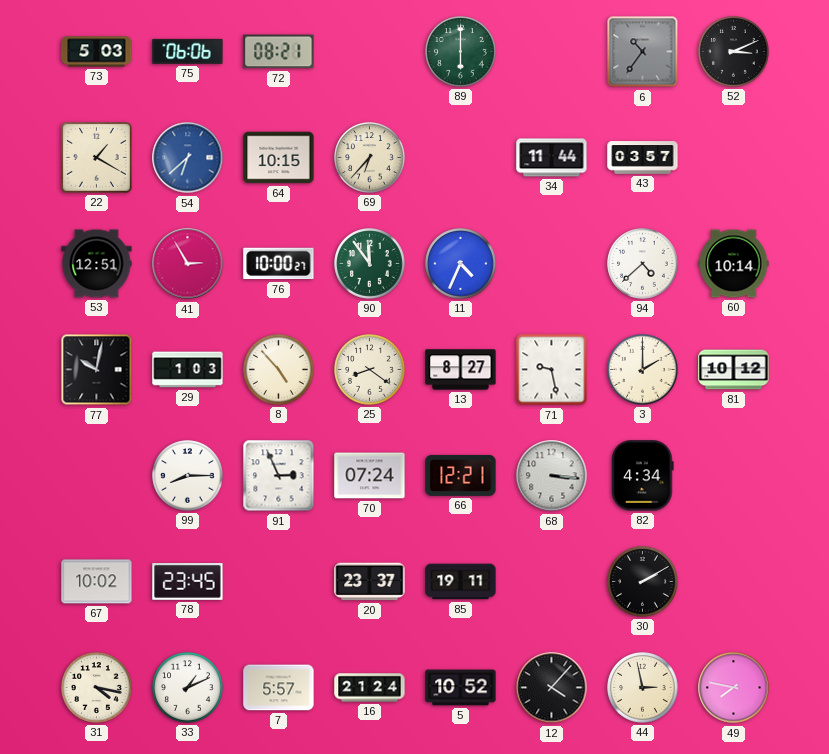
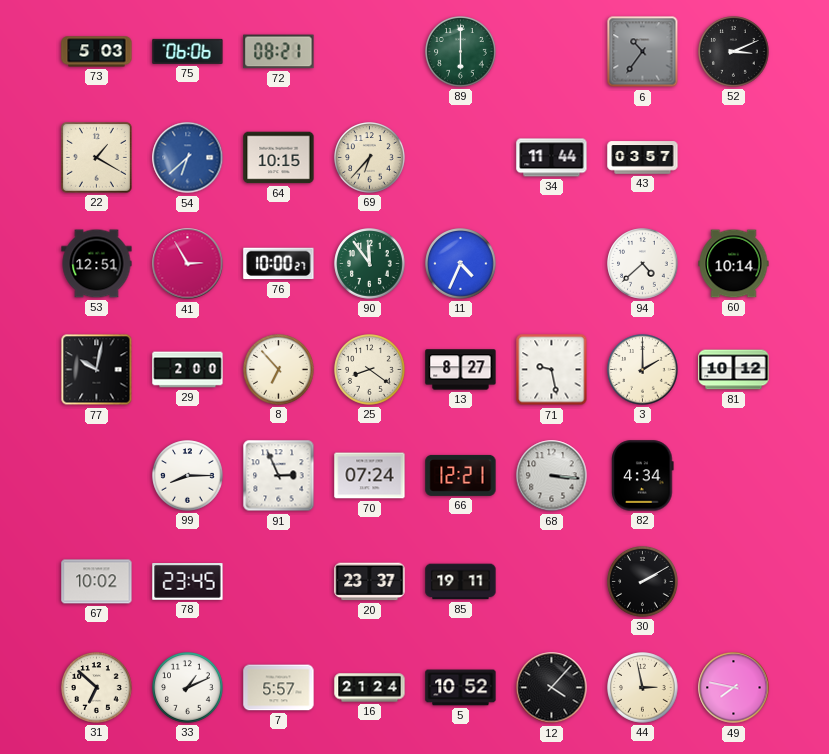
29: 1:03 -> 2:00
8: 4:53 -> 6:53
31: 4:17 -> 6:52
